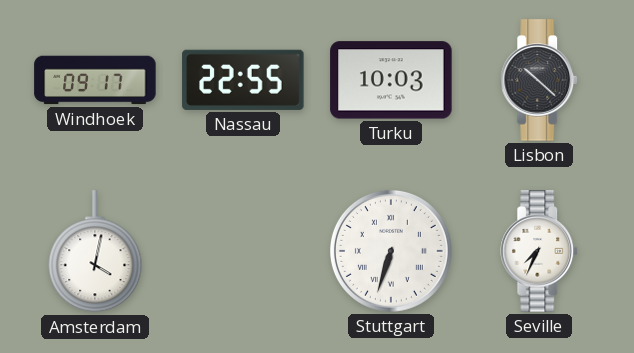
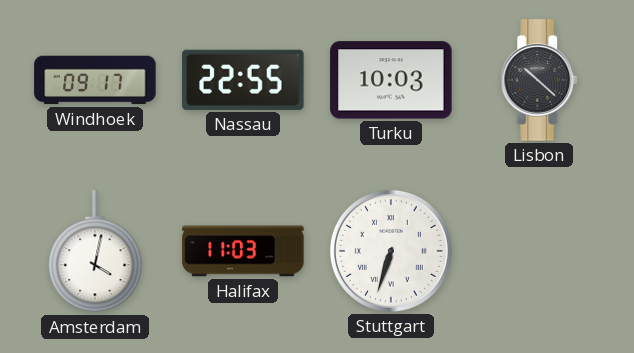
Halifax: none -> 11:03
Seville: 7:34 -> none
